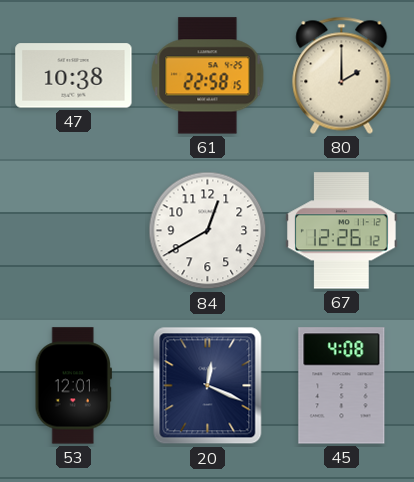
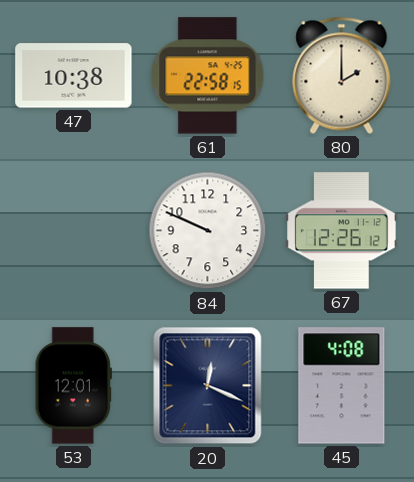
84: 12:40 -> 9:49
